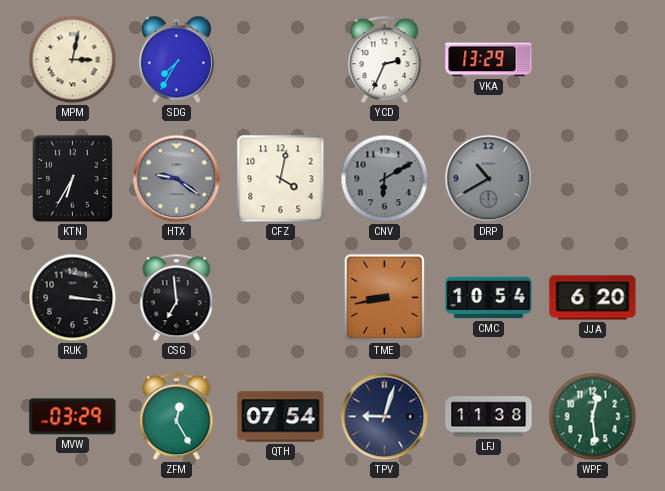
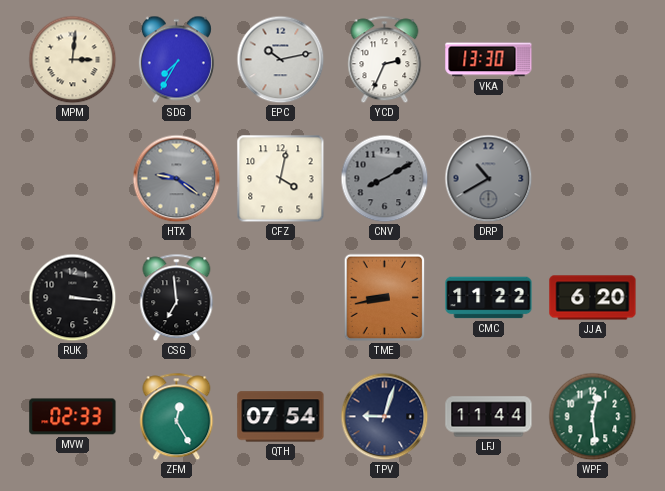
MPM: 3:02 -> 3:01
EPC: none -> 10:13
VKA: 13:29 -> 13:30
KTN: 6:35 -> none
CNV: 6:10 -> 8:10
CMC: 10:54 -> 11:22
MVW: 03:29 -> 02:33
LFJ: 11:38 -> 11:44
